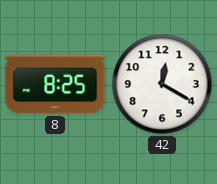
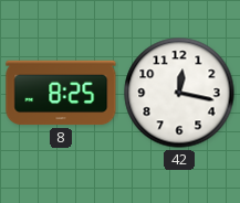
42: 12:20 -> 12:17
